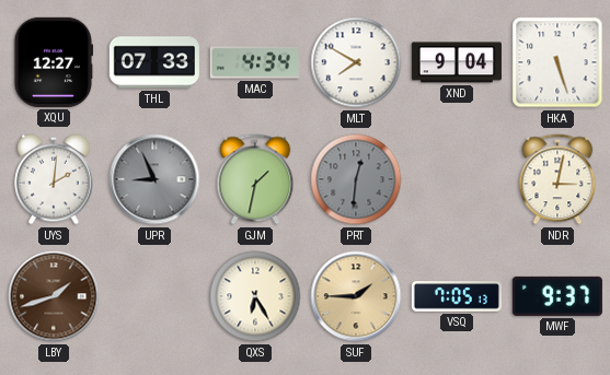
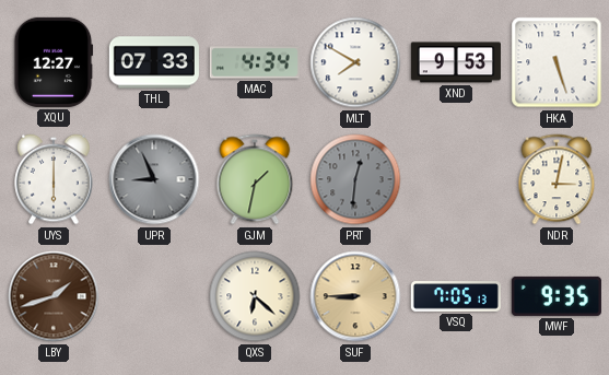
XND: 9:04 -> 9:53
UYS: 2:01 -> 6:00
QXS: 6:25 -> 6:22
SUF: 1:45 -> 8:45
MWF: 9:37 -> 9:35
